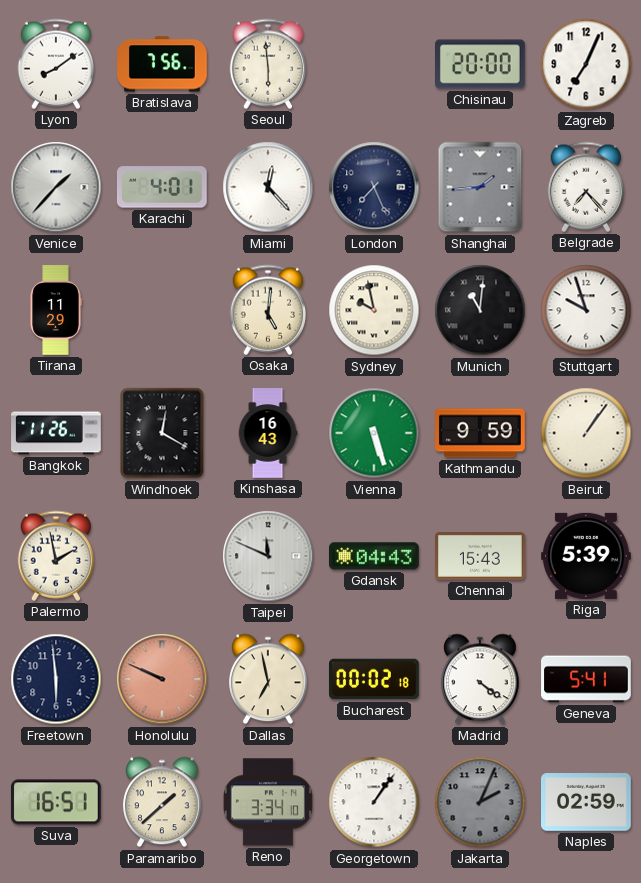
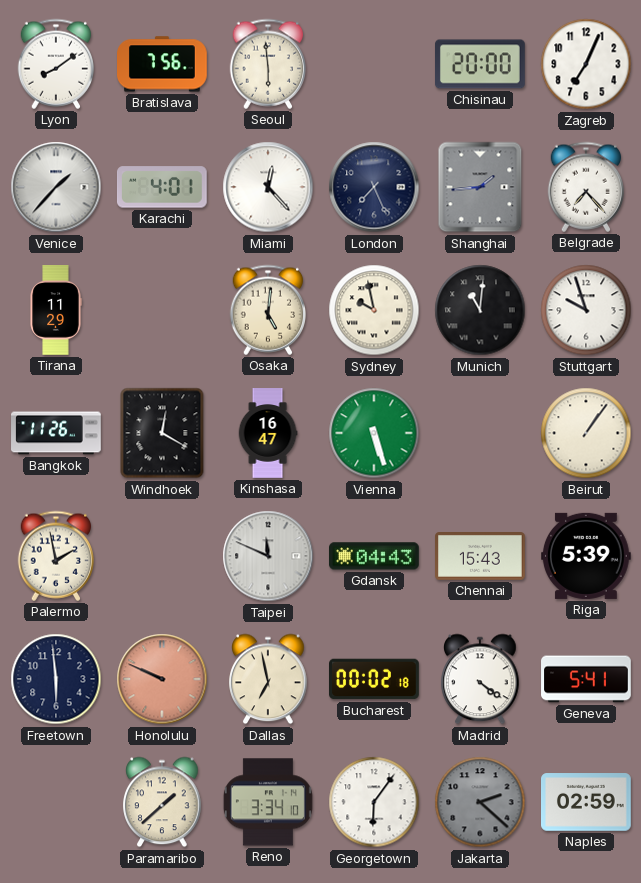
Kinshasa: 16:43 -> 16:47
Kathmandu: 9:59 -> none
Suva: 16:51 -> none
Georgetown: 1:06 -> 6:06
Jakarta: 2:04 -> 2:22
